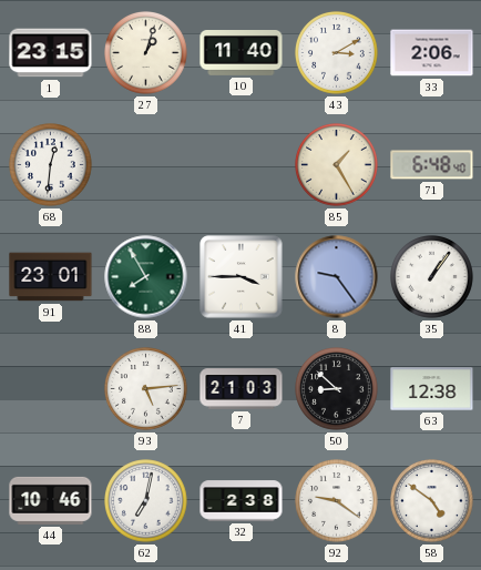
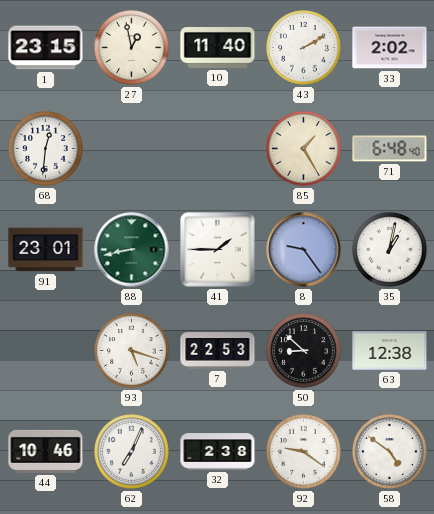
27: 1:03 -> 12:58
43: 3:10 -> 2:10
33: 2:06 -> 2:02
88: 7:55 -> 8:43
41: 3:45 -> 1:45
35: 1:06 -> 1:02
93: 5:14 -> 5:18
7: 21:03 -> 22:53
62: 7:02 -> 7:04
